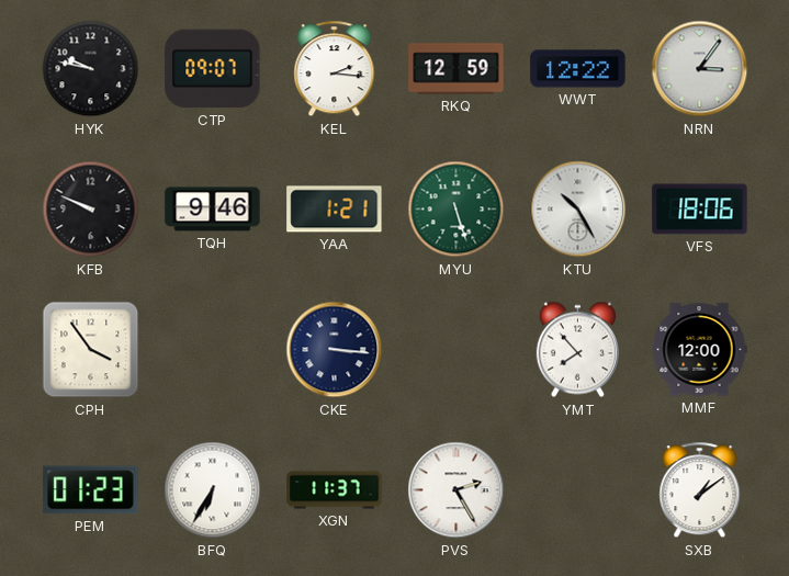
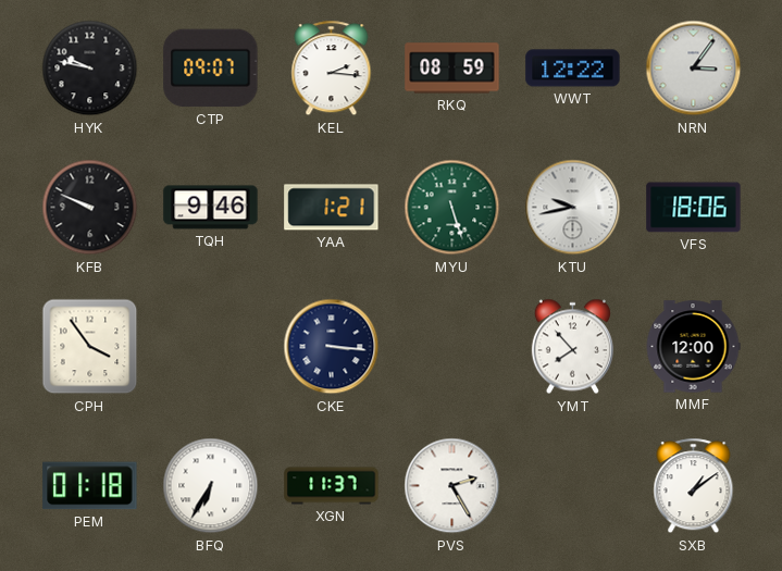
RKQ: 12:59 -> 08:59
KTU: 10:25 -> 9:43
PEM: 01:23 -> 01:18
